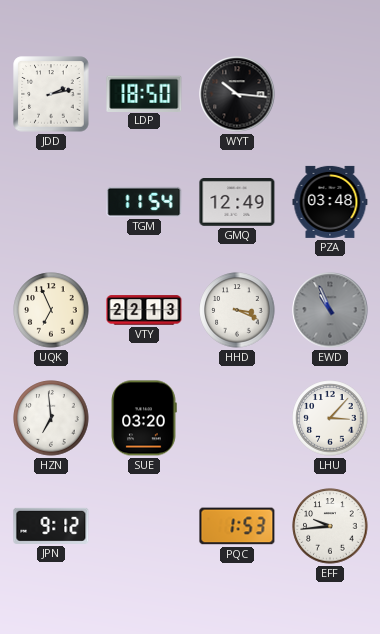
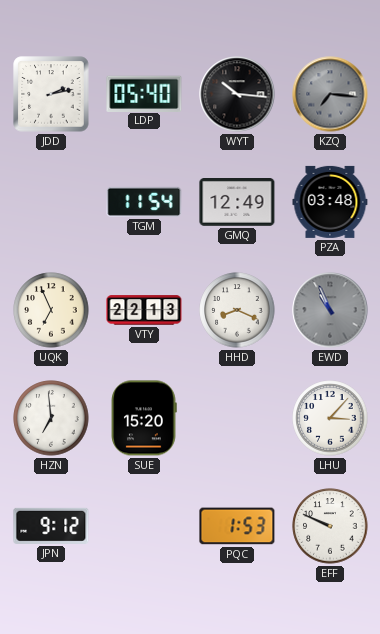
LDP: 18:50 -> 05:40
KZQ: none -> 7:16
HHD: 3:19 -> 8:19
SUE: 03:20 -> 15:20
EFF: 9:44 -> 9:49
